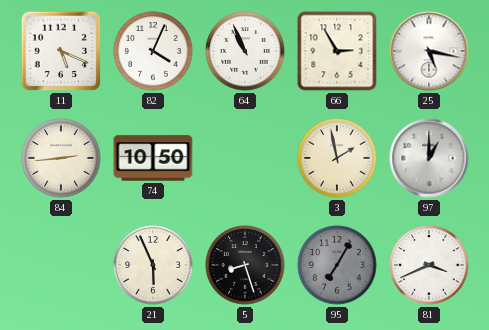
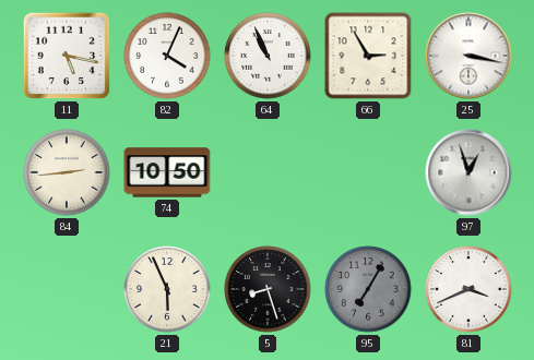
11: 5:19 -> 5:17
25: 5:17 -> 3:17
3: 1:58 -> none
97: 1:00 -> 12:57
